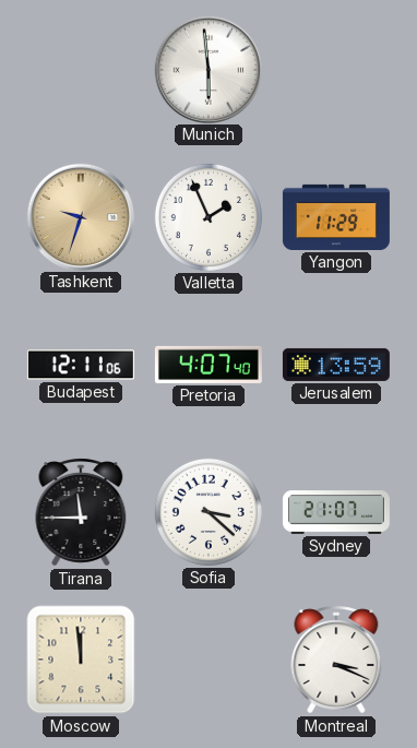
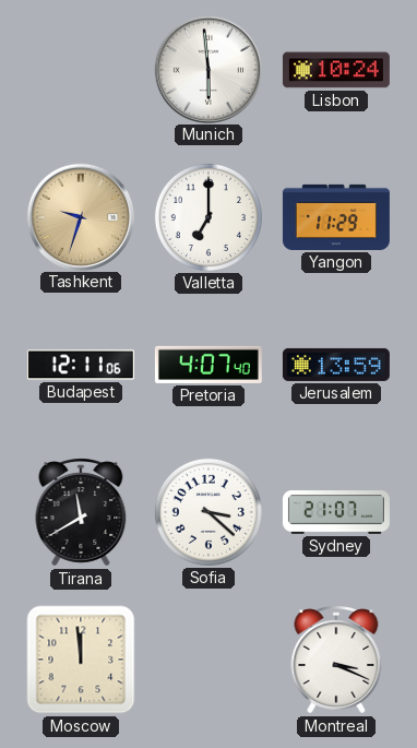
Lisbon: none -> 10:24
Valletta: 1:56 -> 7:00
Tirana: 11:45 -> 11:40
